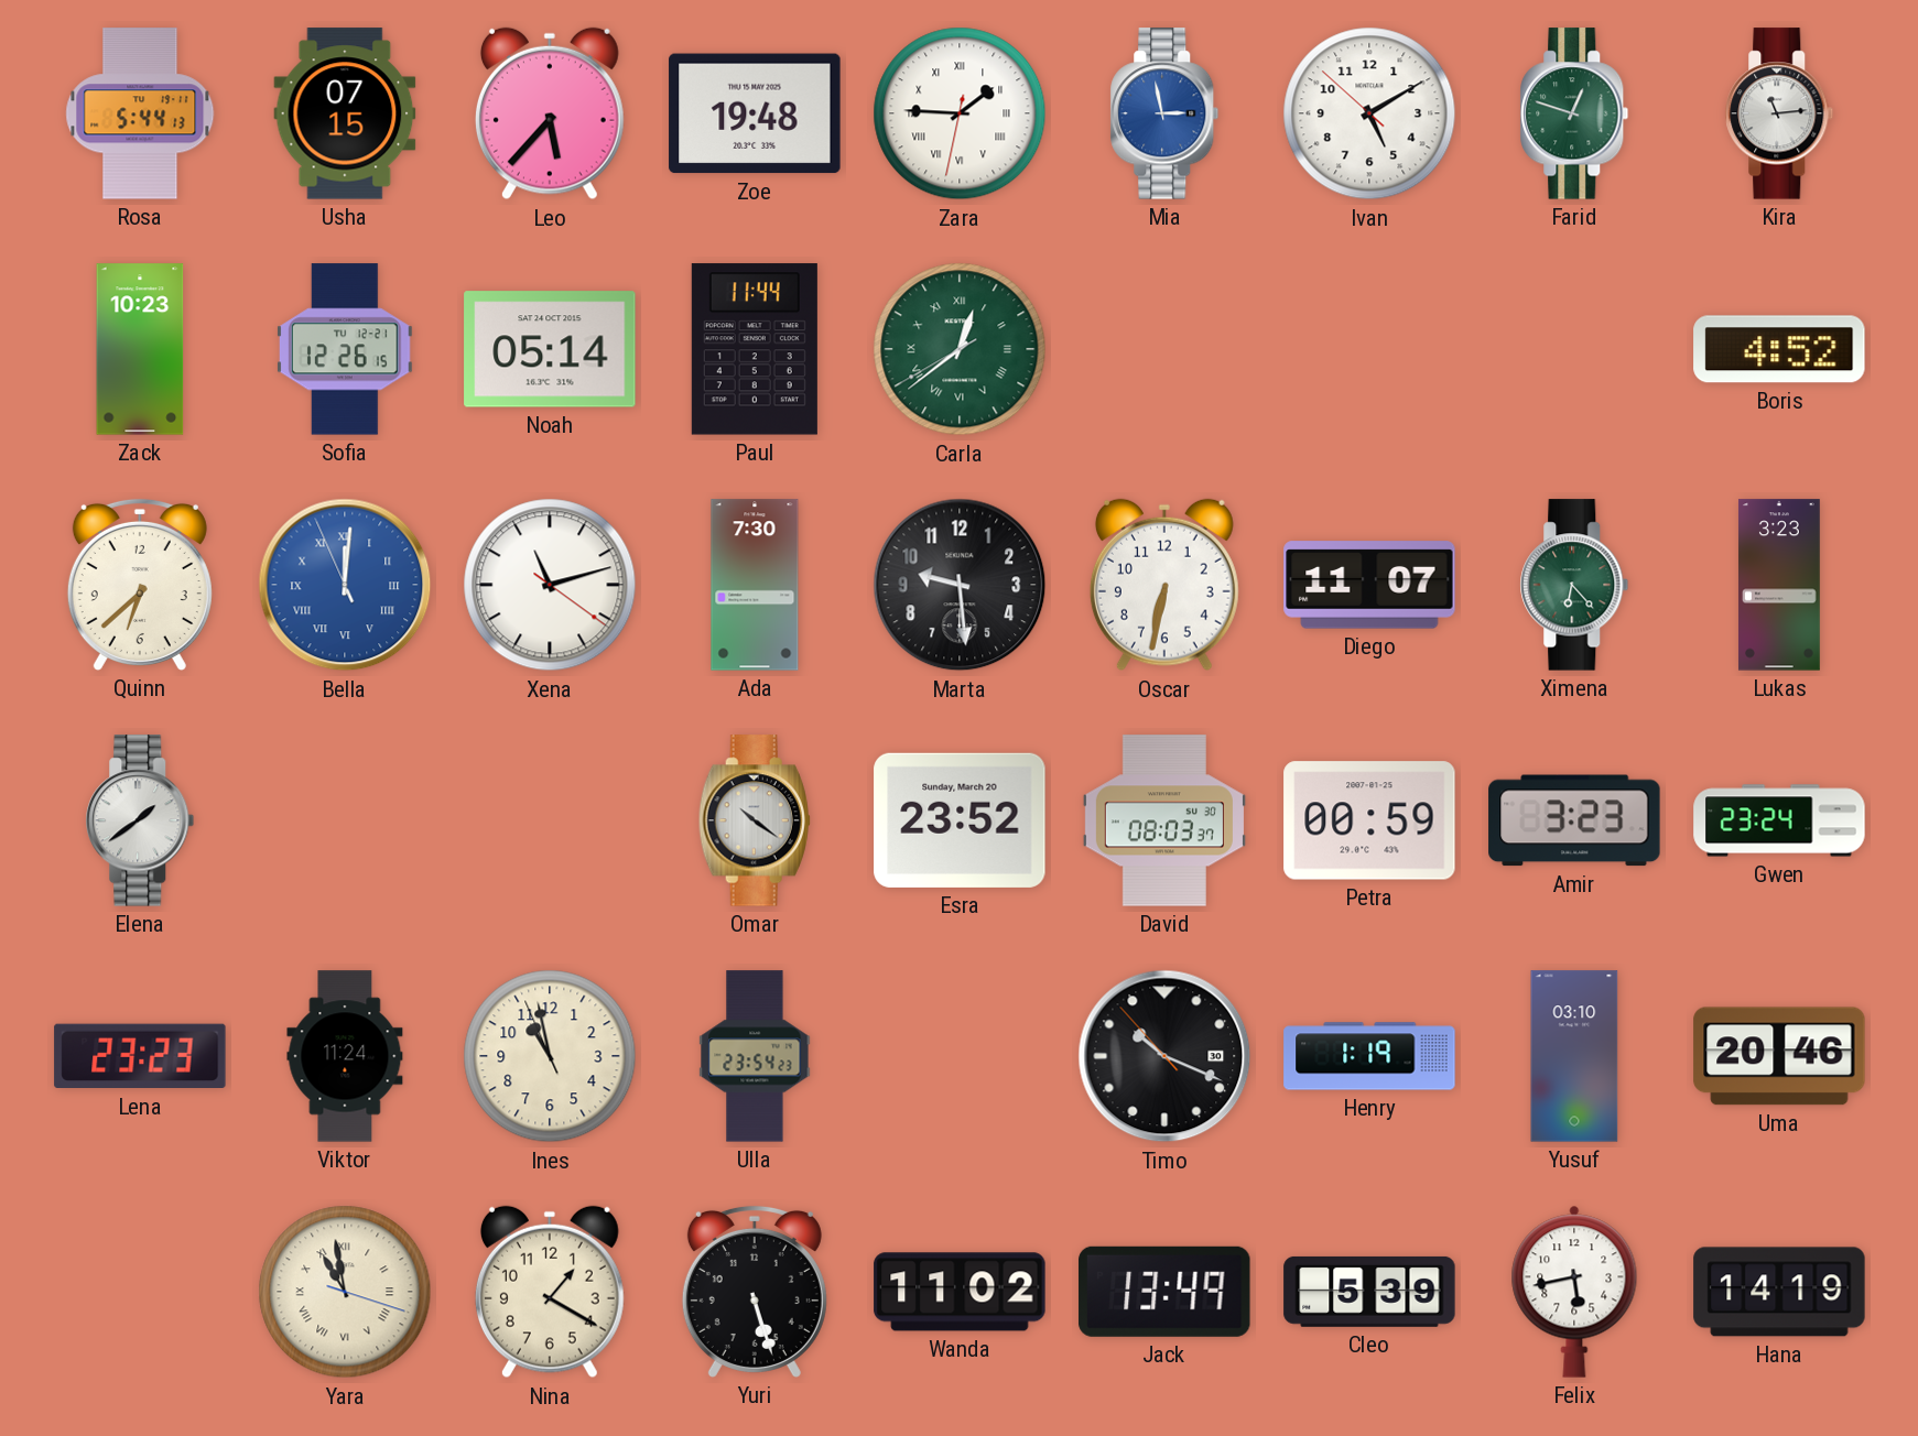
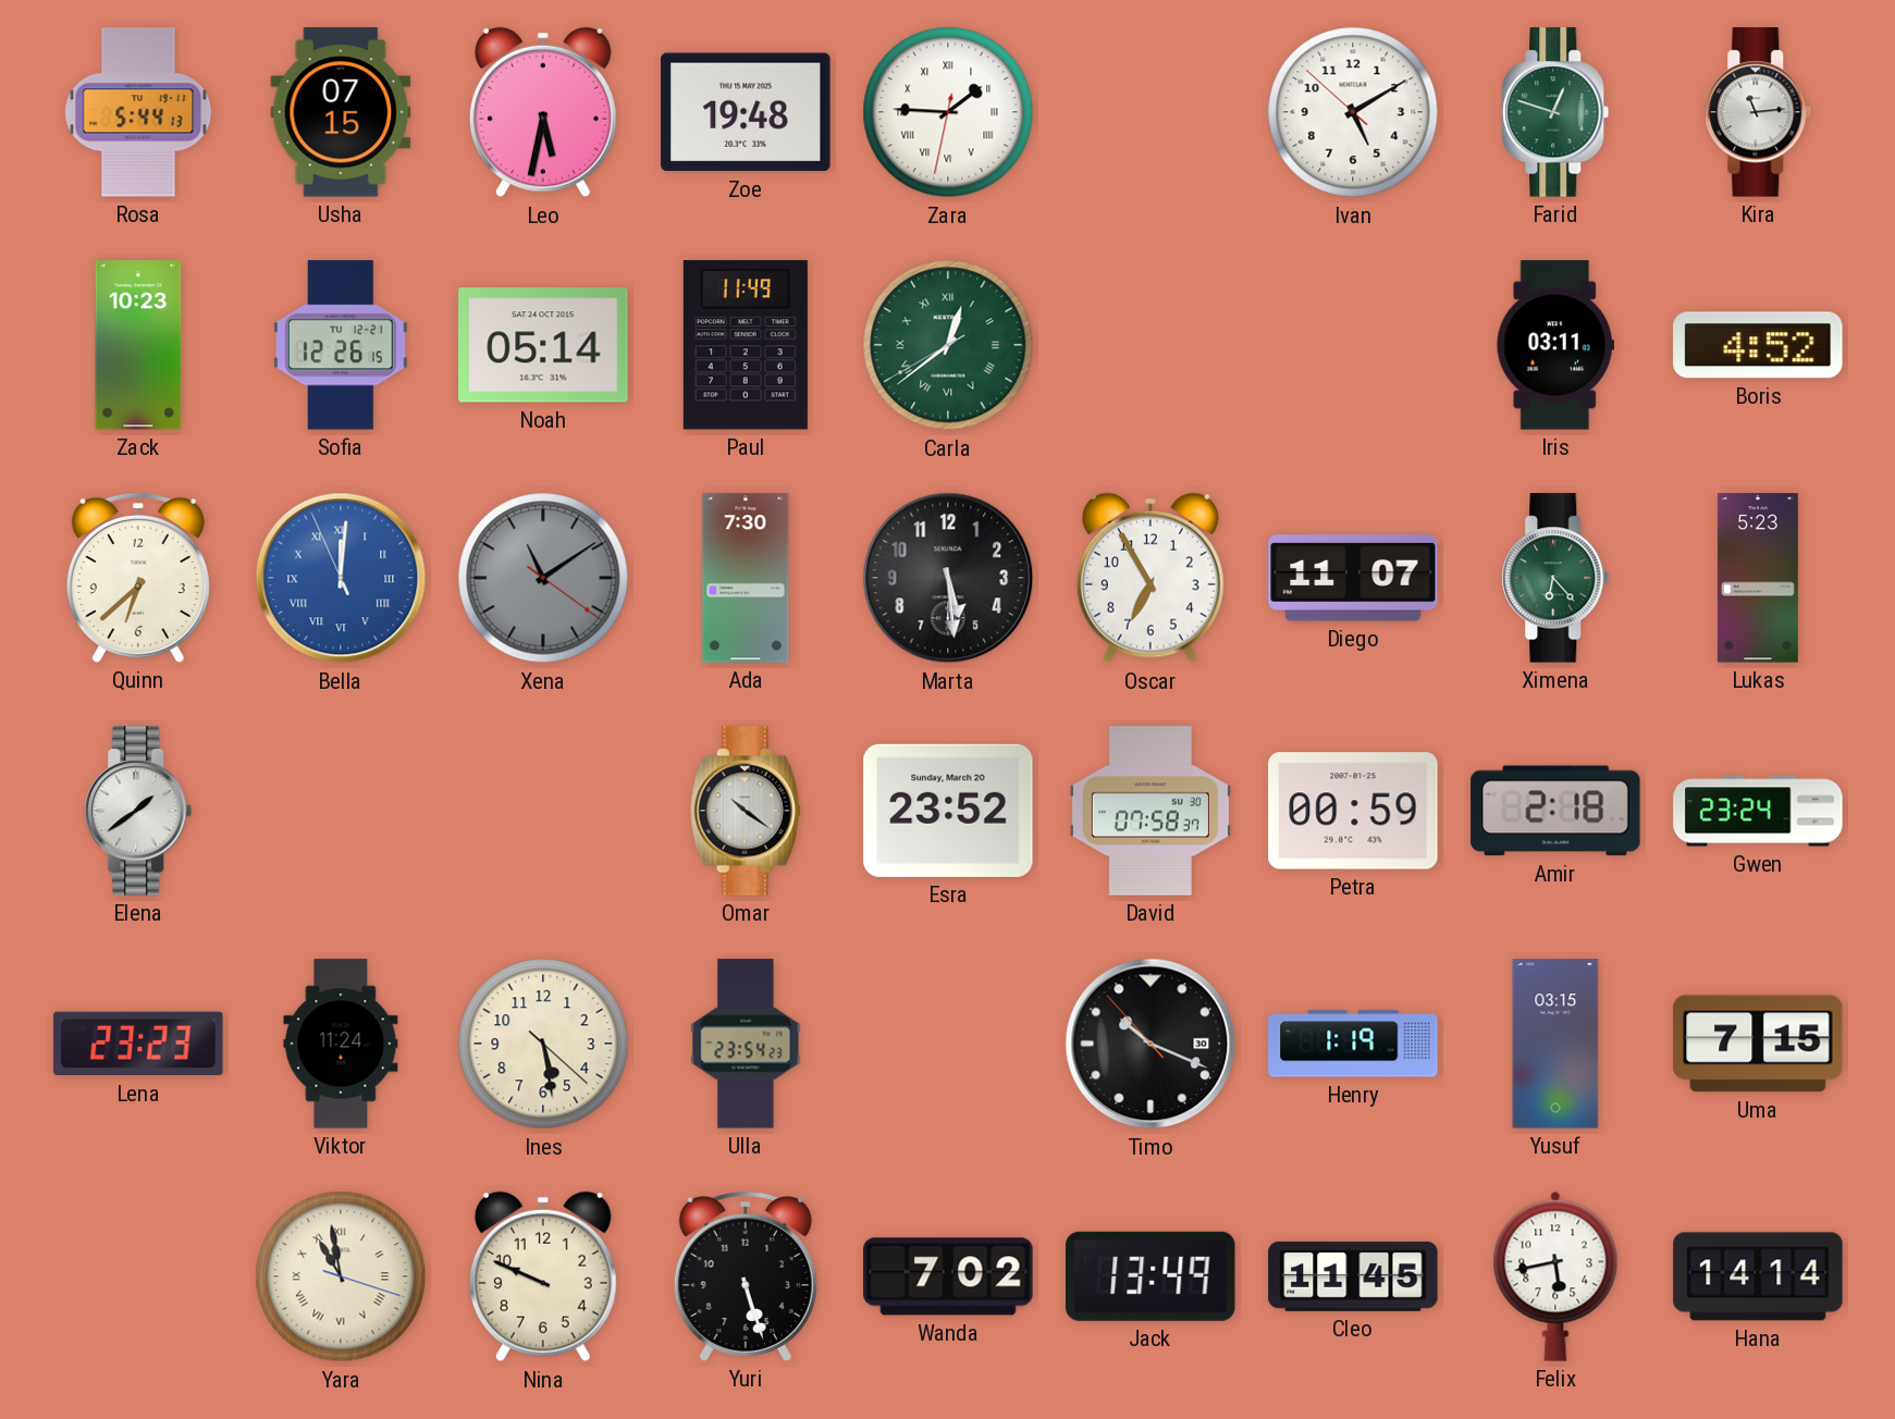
Leo: 5:37 -> 5:32
Mia: 2:58 -> none
Paul: 11:44 -> 11:49
Iris: none -> 03:11
Xena: 11:12 -> 11:09
Xena dial: white -> grey
Marta: 9:29 -> 5:29
Oscar: 6:32 -> 6:55
Lukas: 3:23 -> 5:23
David: 08:03 -> 07:58
Amir: 3:23 -> 2:18
Ines: 10:57 -> 5:28
Yusuf: 03:10 -> 03:15
Uma: 20:46 -> 7:15
Nina: 1:20 -> 9:49
Wanda: 11:02 -> 7:02
Cleo: 5:39 -> 11:45
Hana: 14:19 -> 14:14
